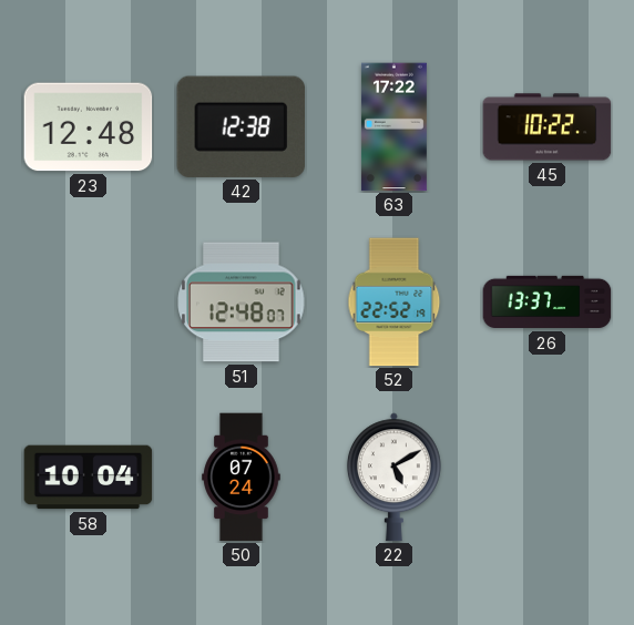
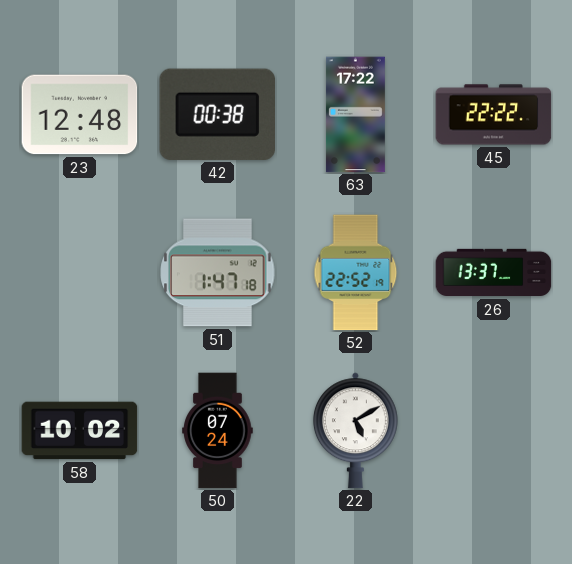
42: 12:38 -> 00:38
45: 10:22 -> 22:22
51: 12:48 -> 1:47
58: 10:04 -> 10:02
